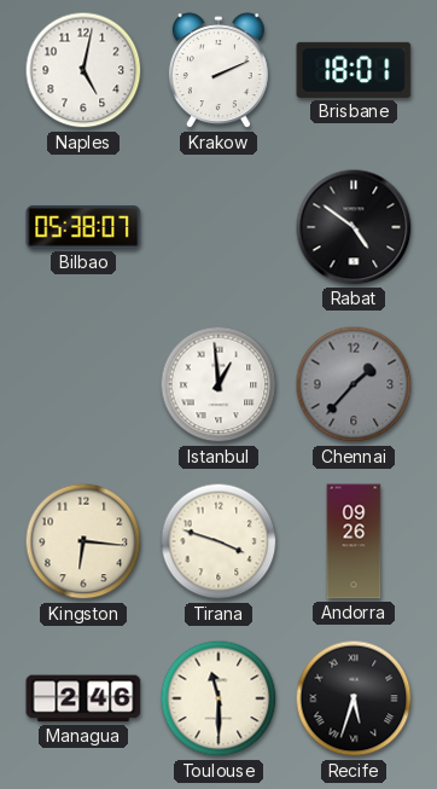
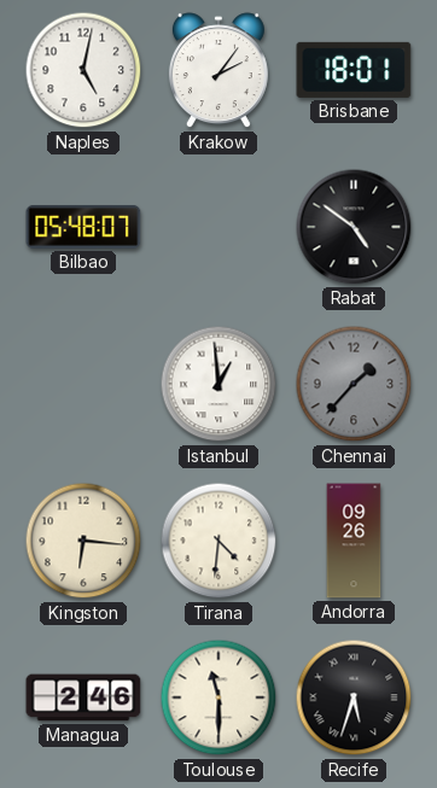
Krakow: 2:11 -> 2:06
Bilbao: 05:38 -> 05:48
Tirana: 3:48 -> 4:31
